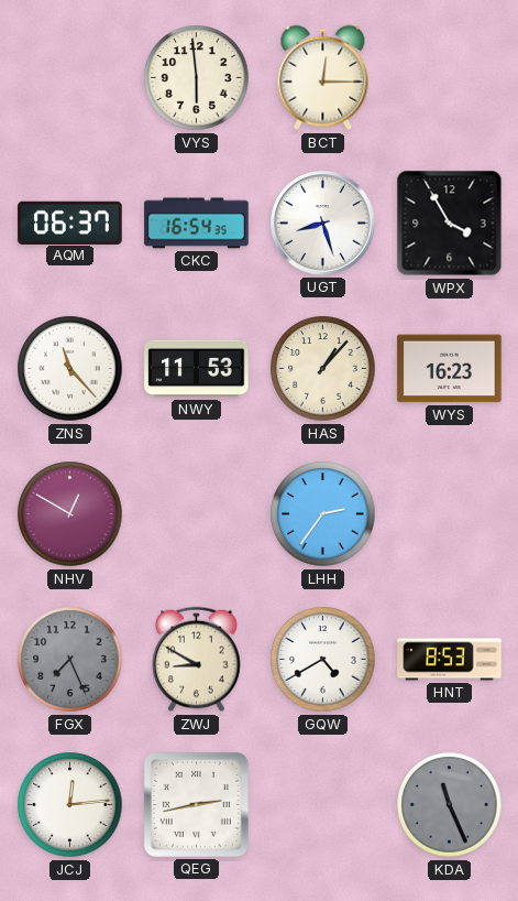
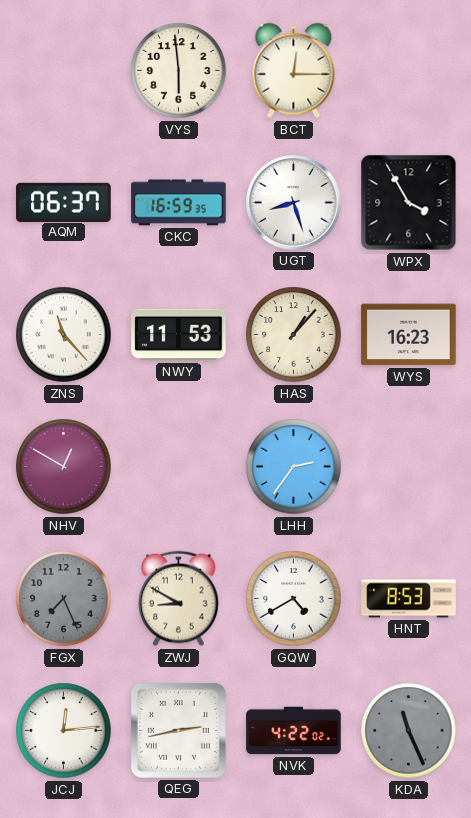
CKC: 16:54 -> 16:59
NVK: none -> 4:22
